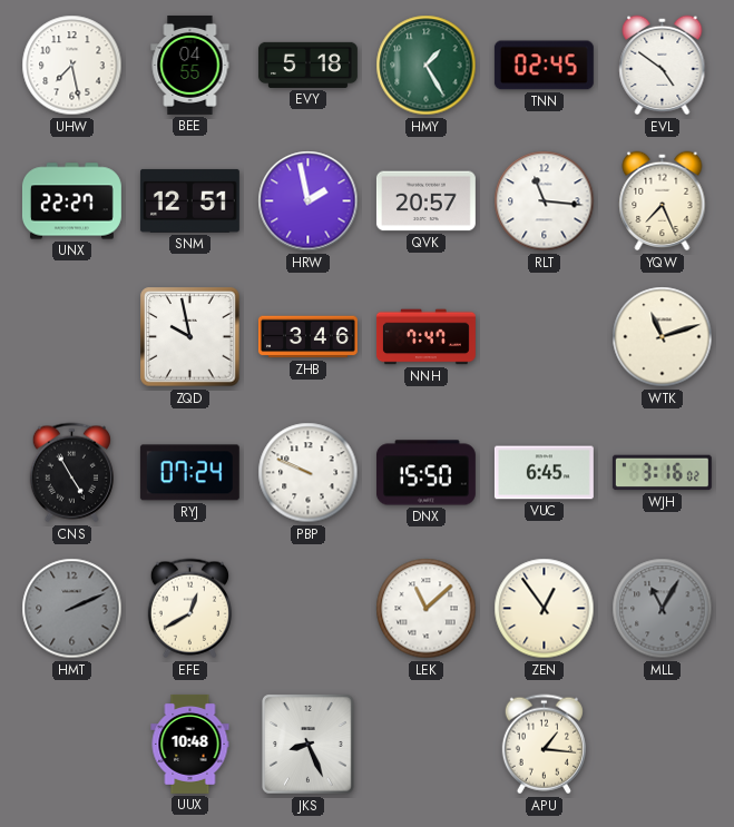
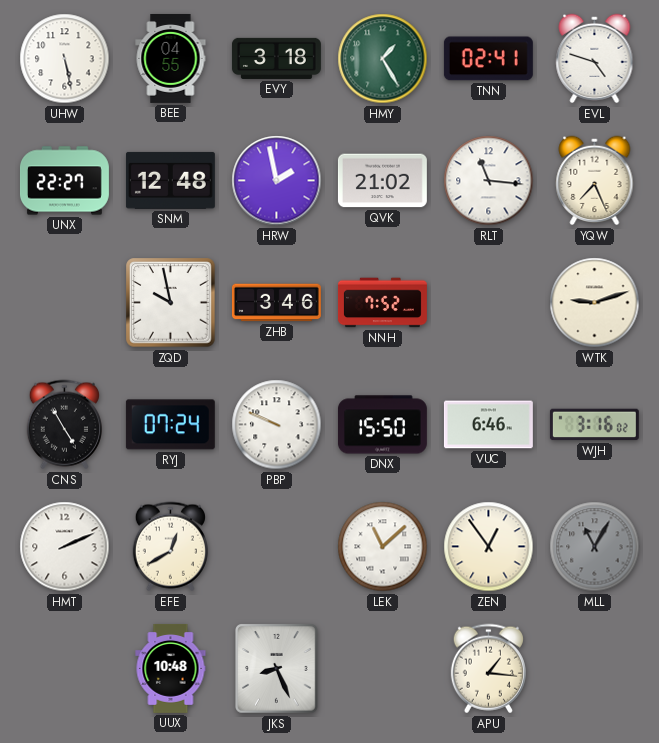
UHW: 7:28 -> 5:28
EVY: 5:18 -> 3:18
TNN: 02:45 -> 02:41
EVL: 4:51 -> 4:48
SNM: 12:51 -> 12:48
QVK: 20:57 -> 21:02
NNH: 7:47 -> 7:52
WTK: 11:12 -> 9:12
VUC: 6:45 -> 6:46
HMT dial: grey -> white
